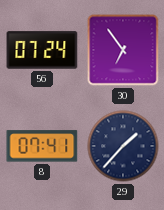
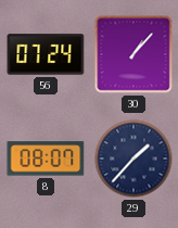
30: 6:54 -> 1:07
8: 07:41 -> 08:07
